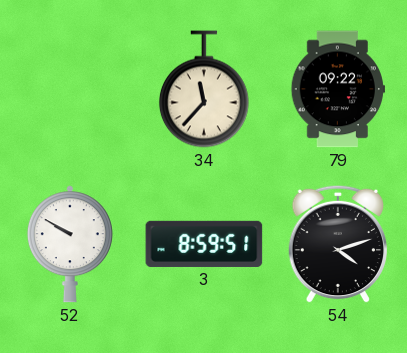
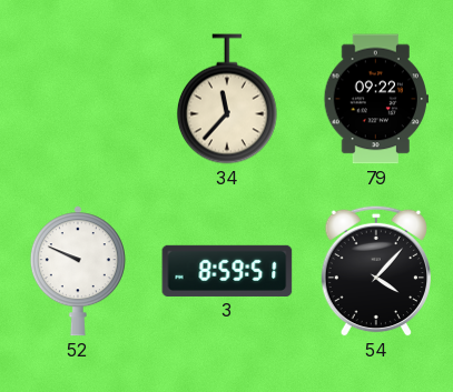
52: 9:50 -> 9:49
54: 4:12 -> 4:07
